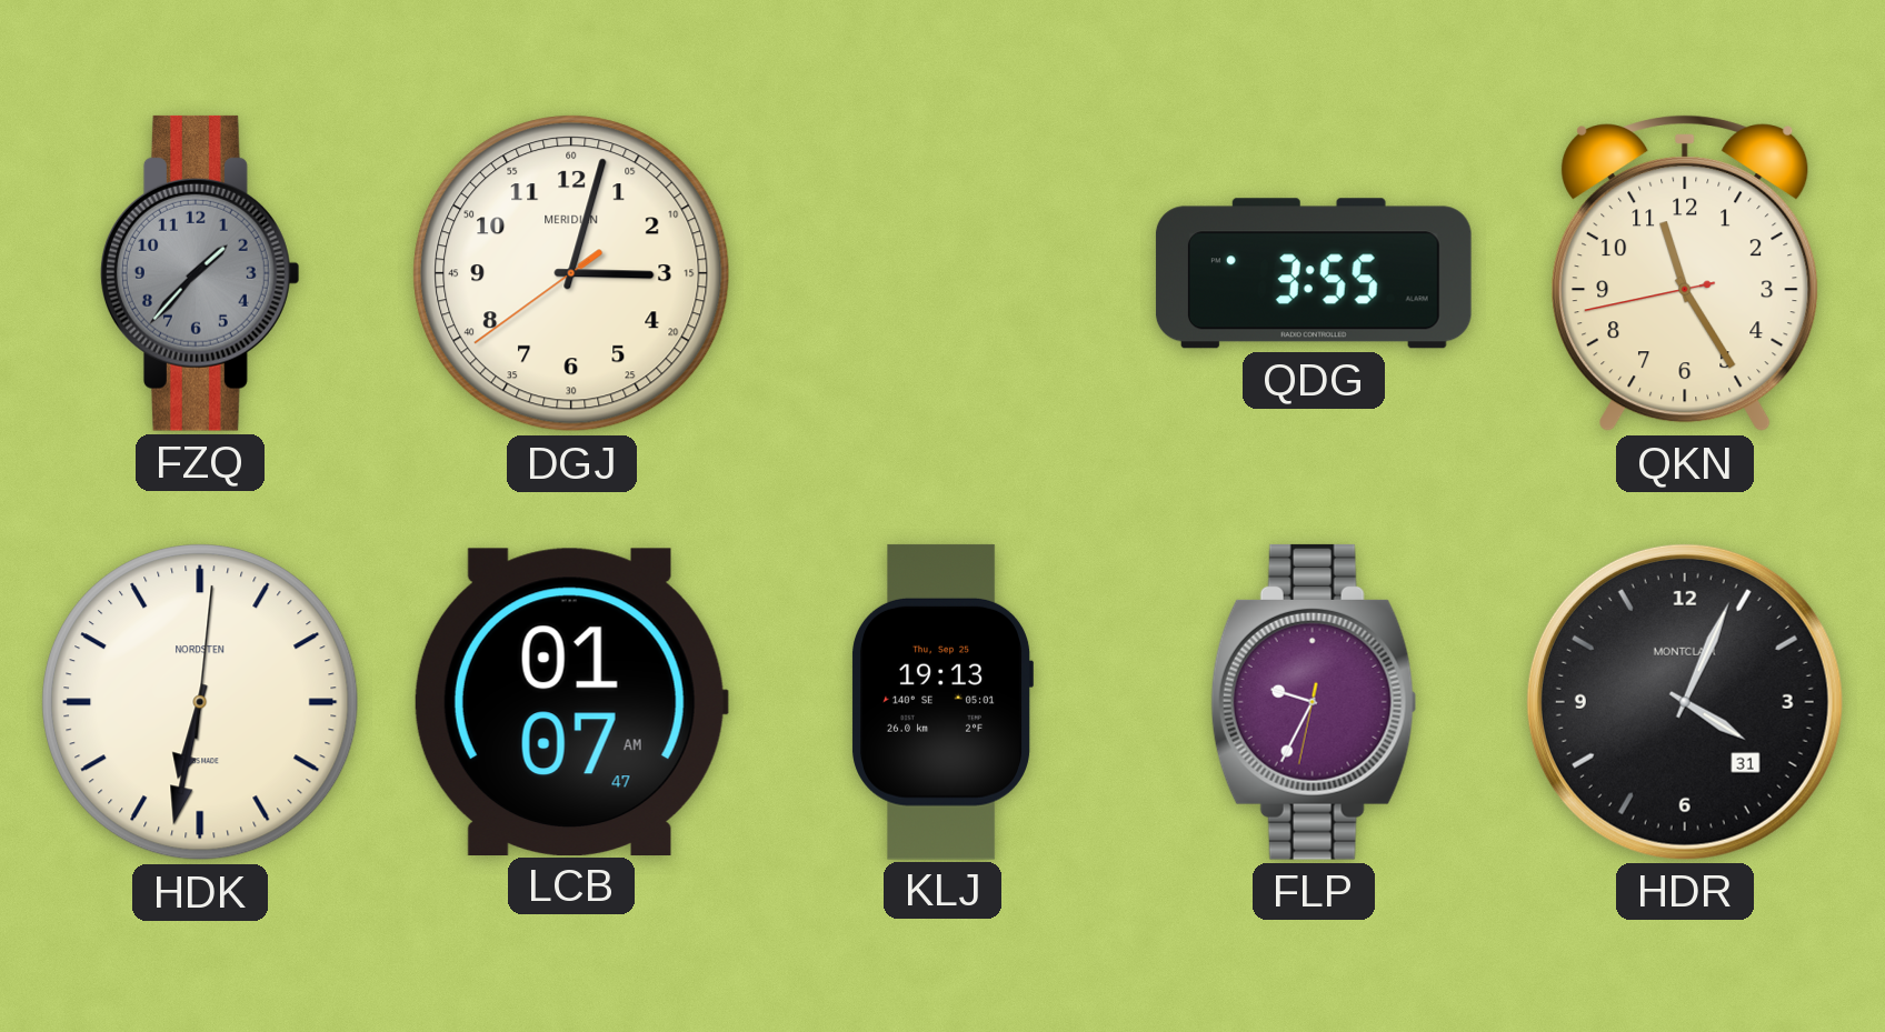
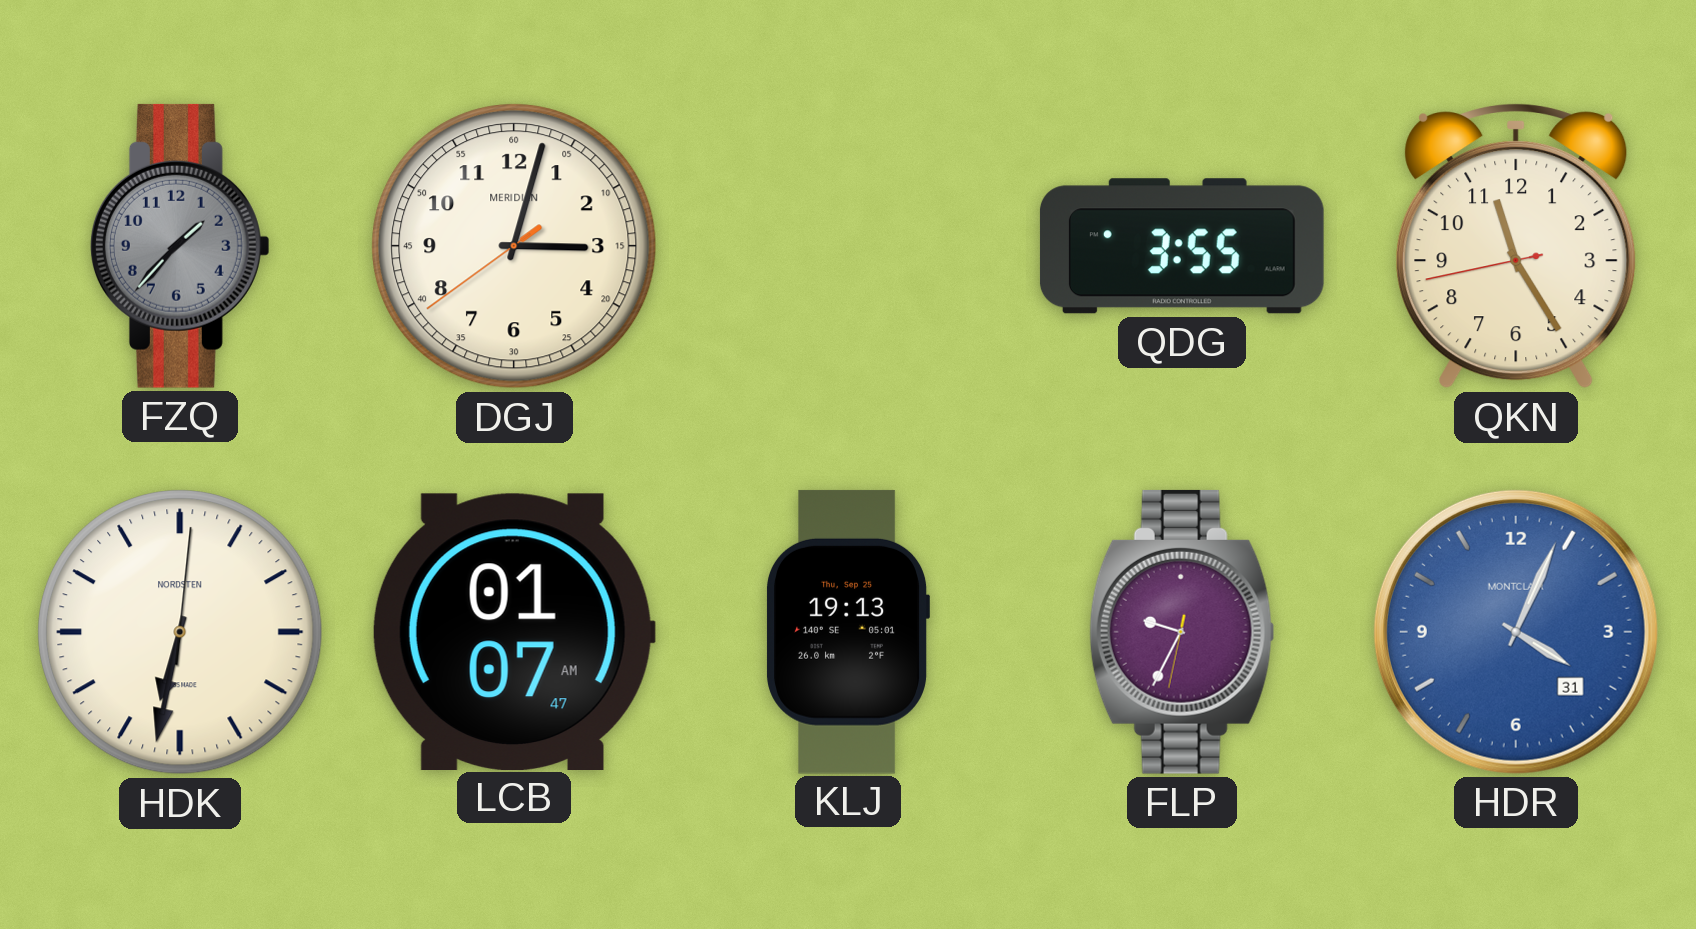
HDR dial: black -> blue
